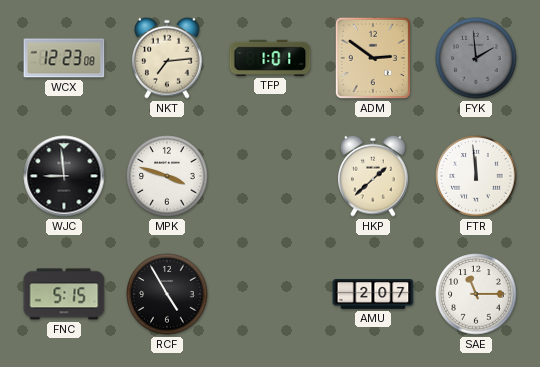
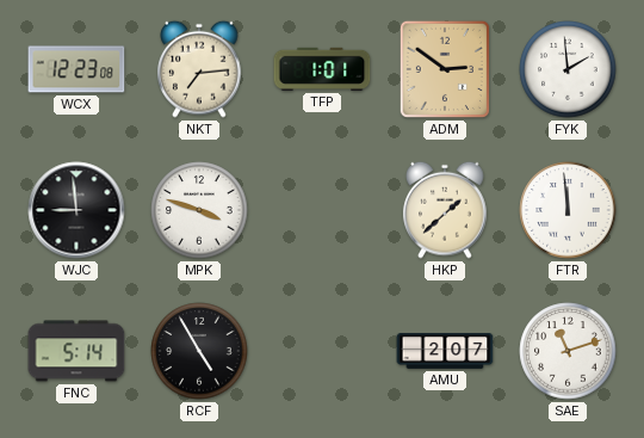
FYK dial: grey -> white
FNC: 5:15 -> 5:14
SAE: 11:15 -> 11:12
